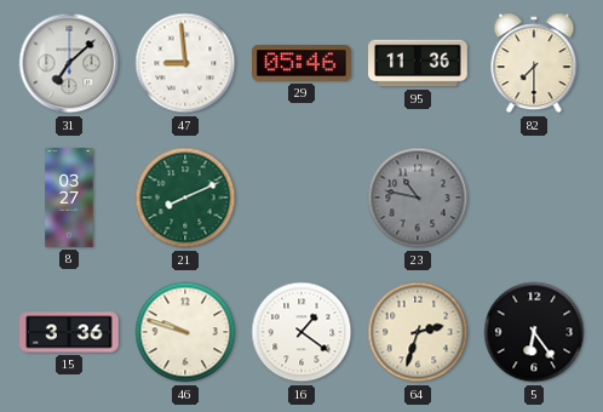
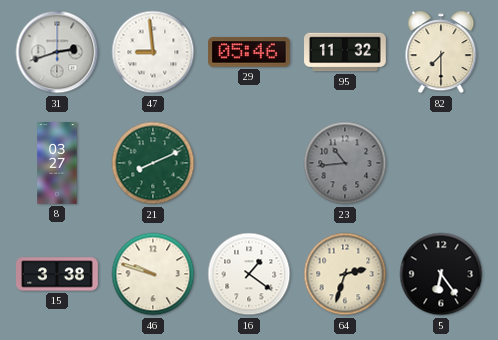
31: 7:08 -> 2:42
95: 11:36 -> 11:32
23: 10:47 -> 10:44
15: 3:36 -> 3:38
